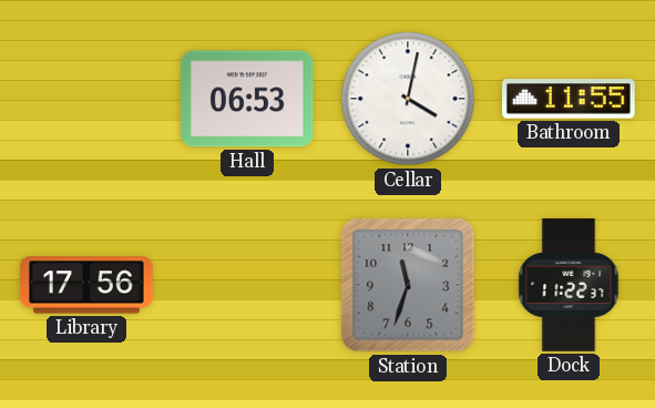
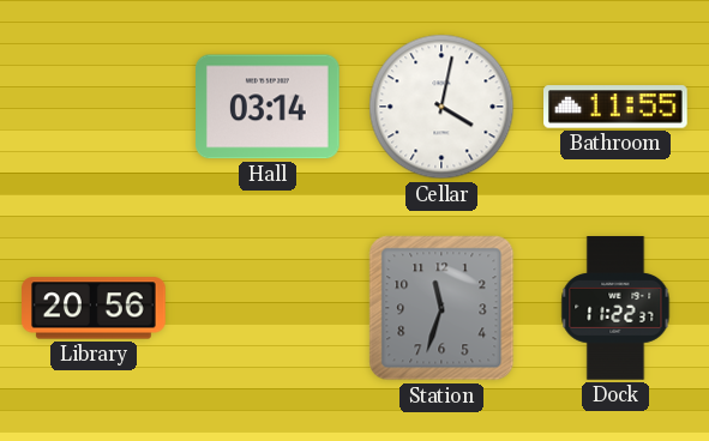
Hall: 06:53 -> 03:14
Library: 17:56 -> 20:56
